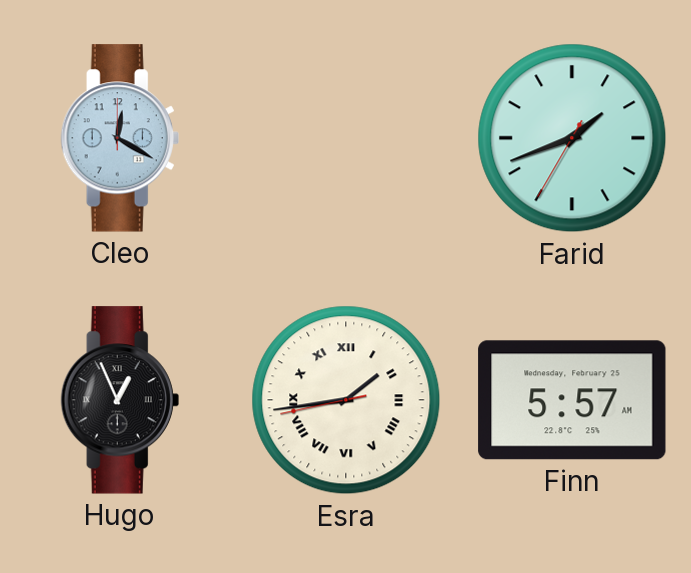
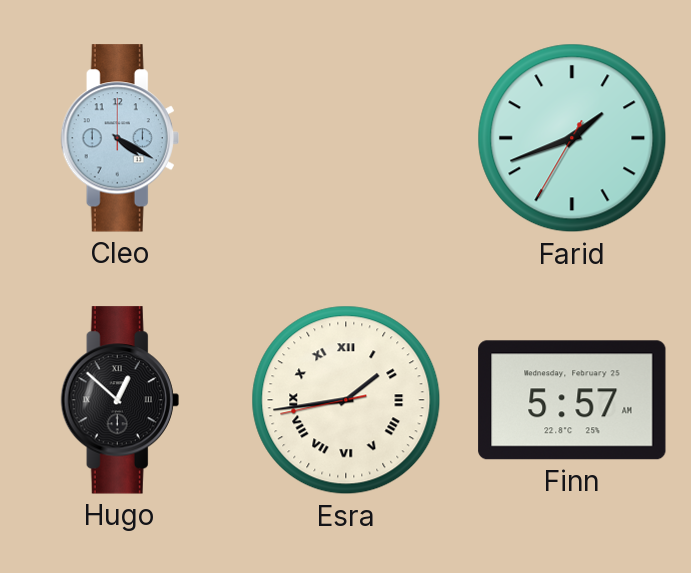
Cleo: 12:20 -> 4:20
Hugo: 12:56 -> 12:52
